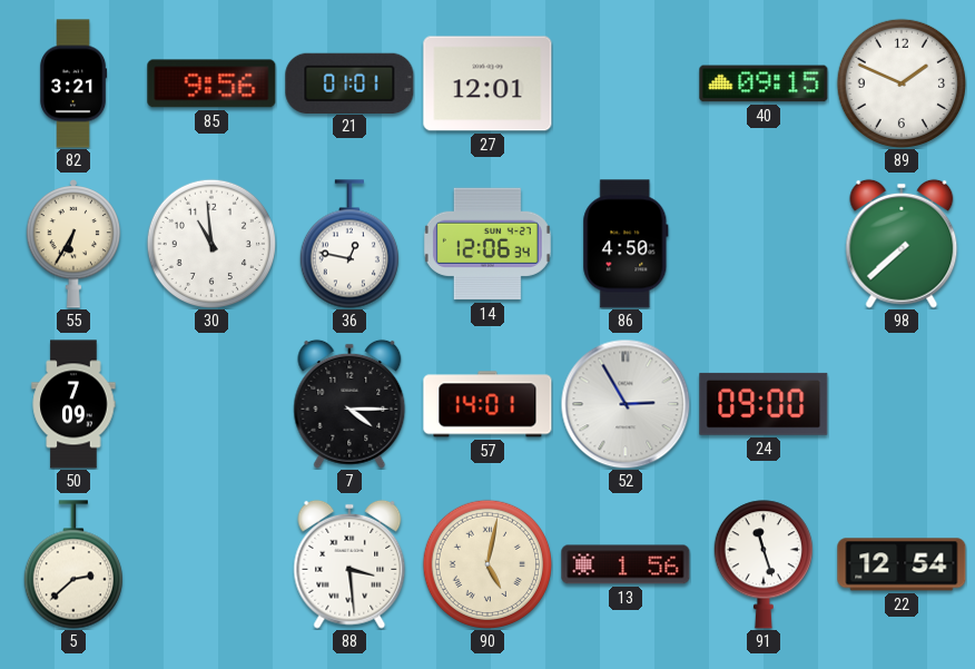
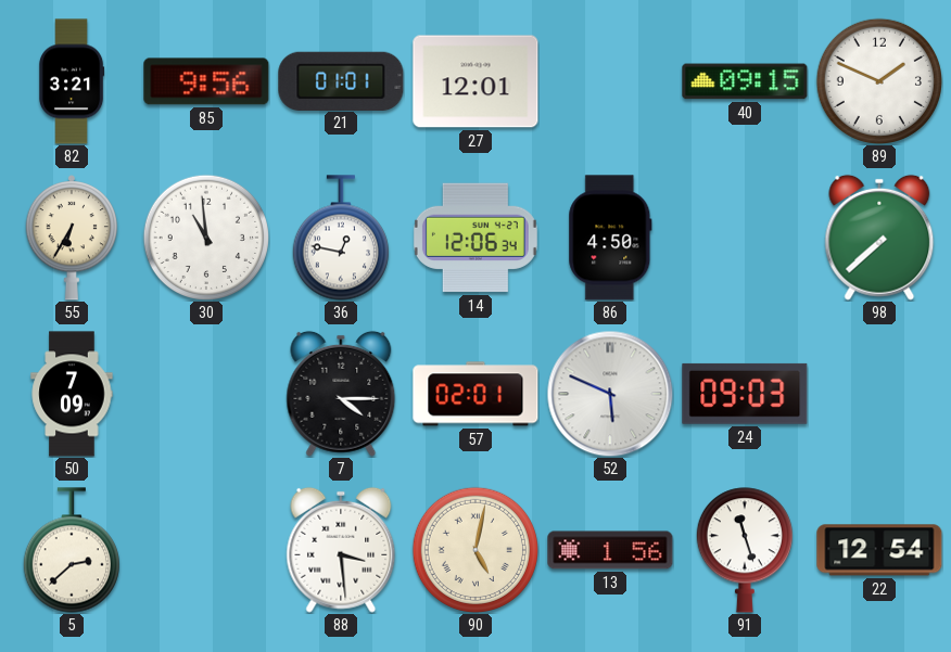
57: 14:01 -> 02:01
52: 2:55 -> 5:49
24: 09:00 -> 09:03
